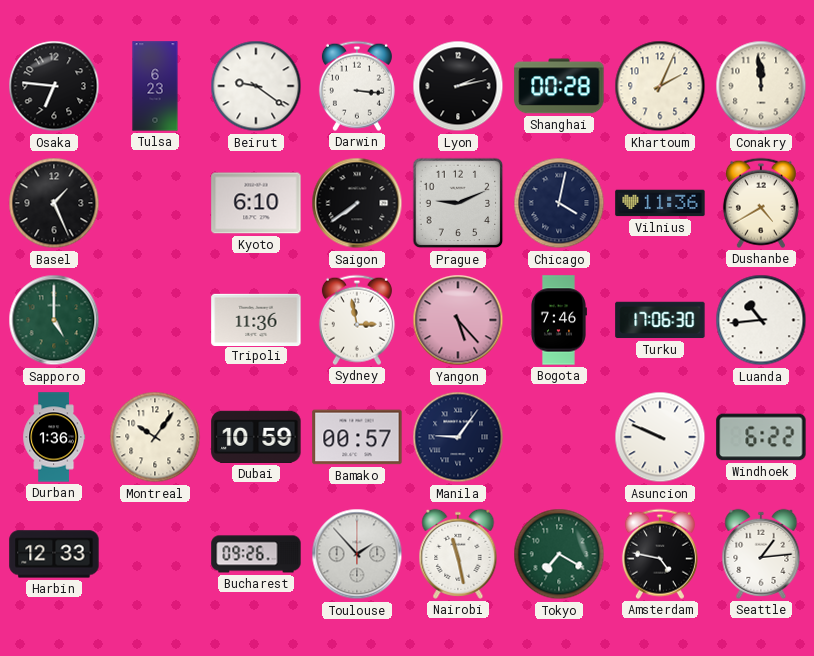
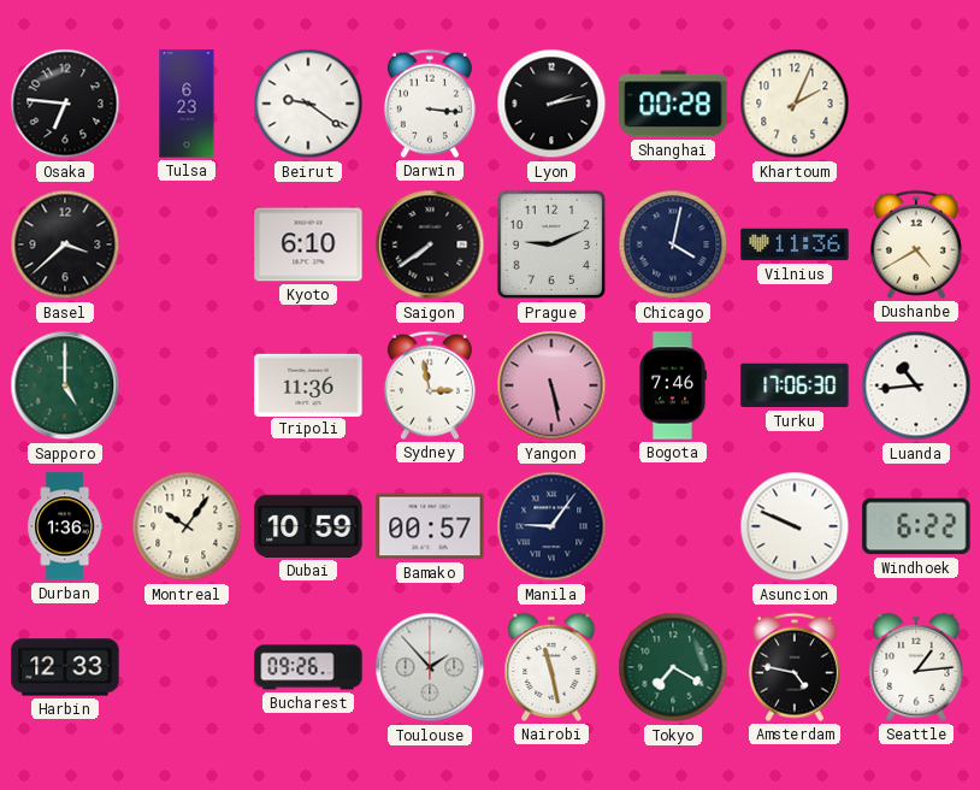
Conakry: 11:59 -> none
Basel: 1:26 -> 3:38
Yangon: 5:23 -> 5:28
